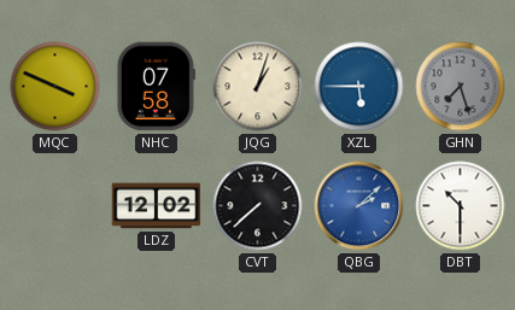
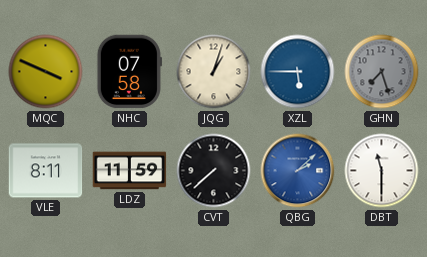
VLE: none -> 8:11
LDZ: 12:02 -> 11:59
DBT: 10:30 -> 11:30
